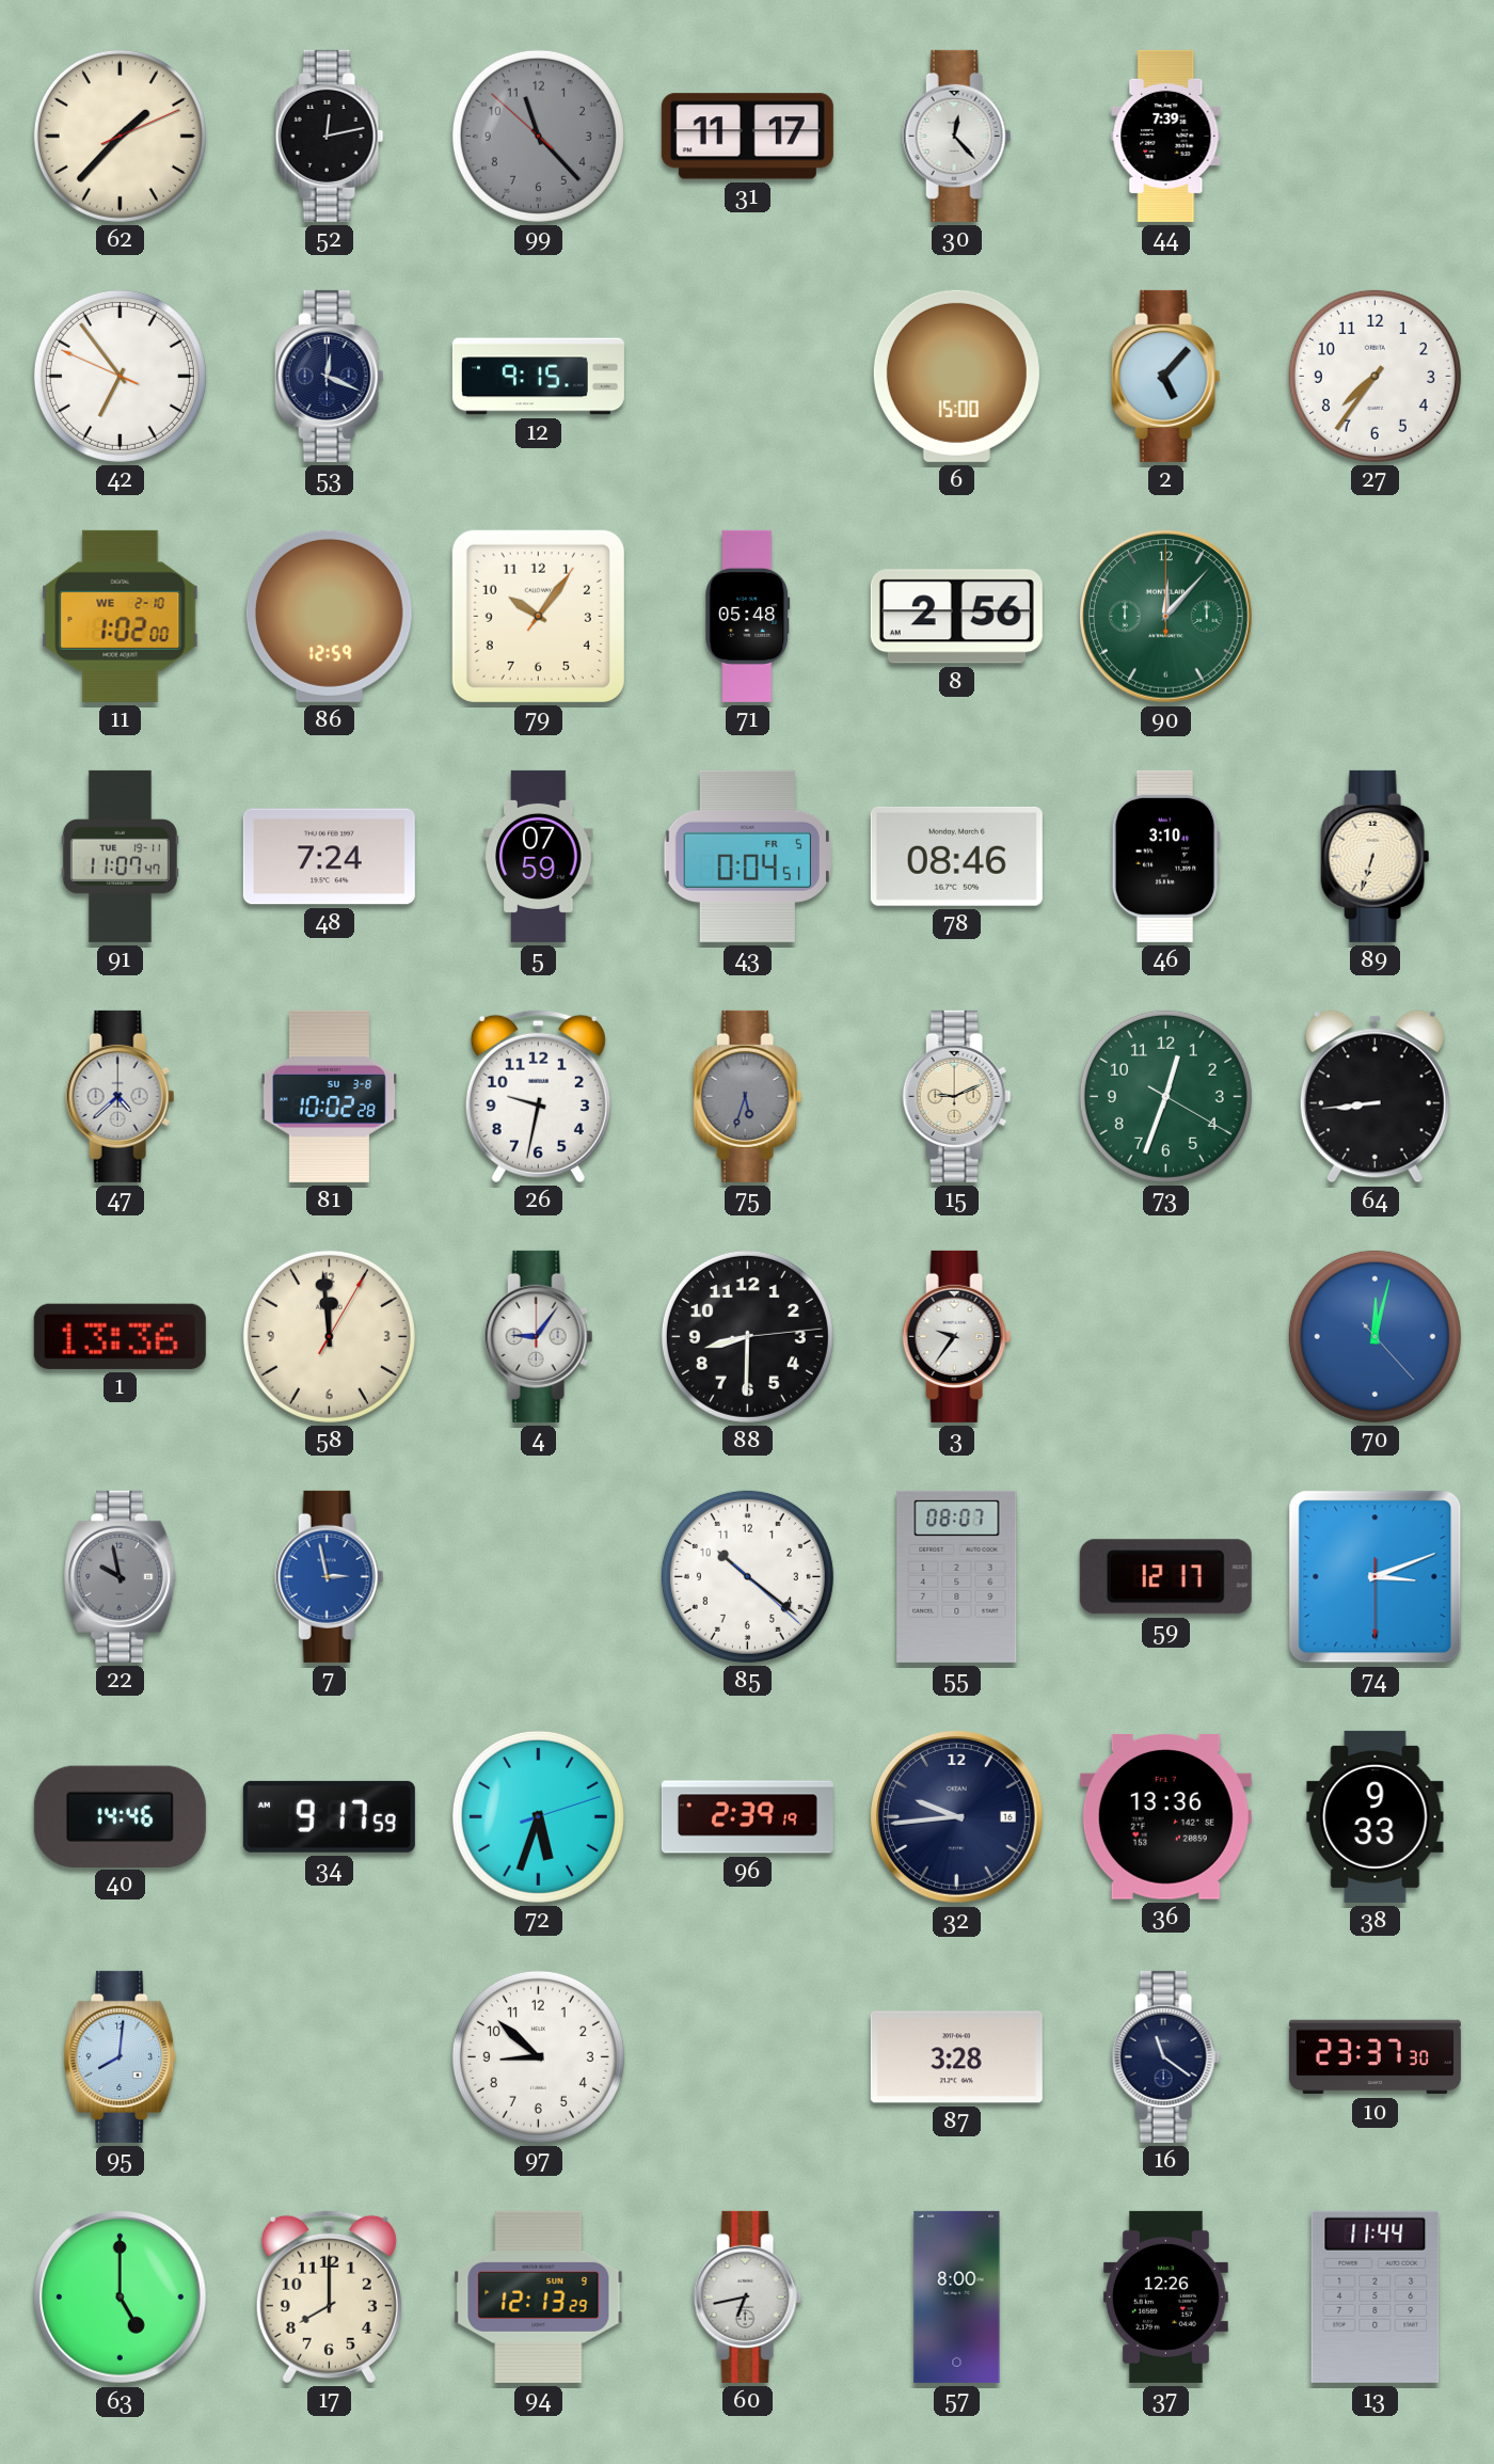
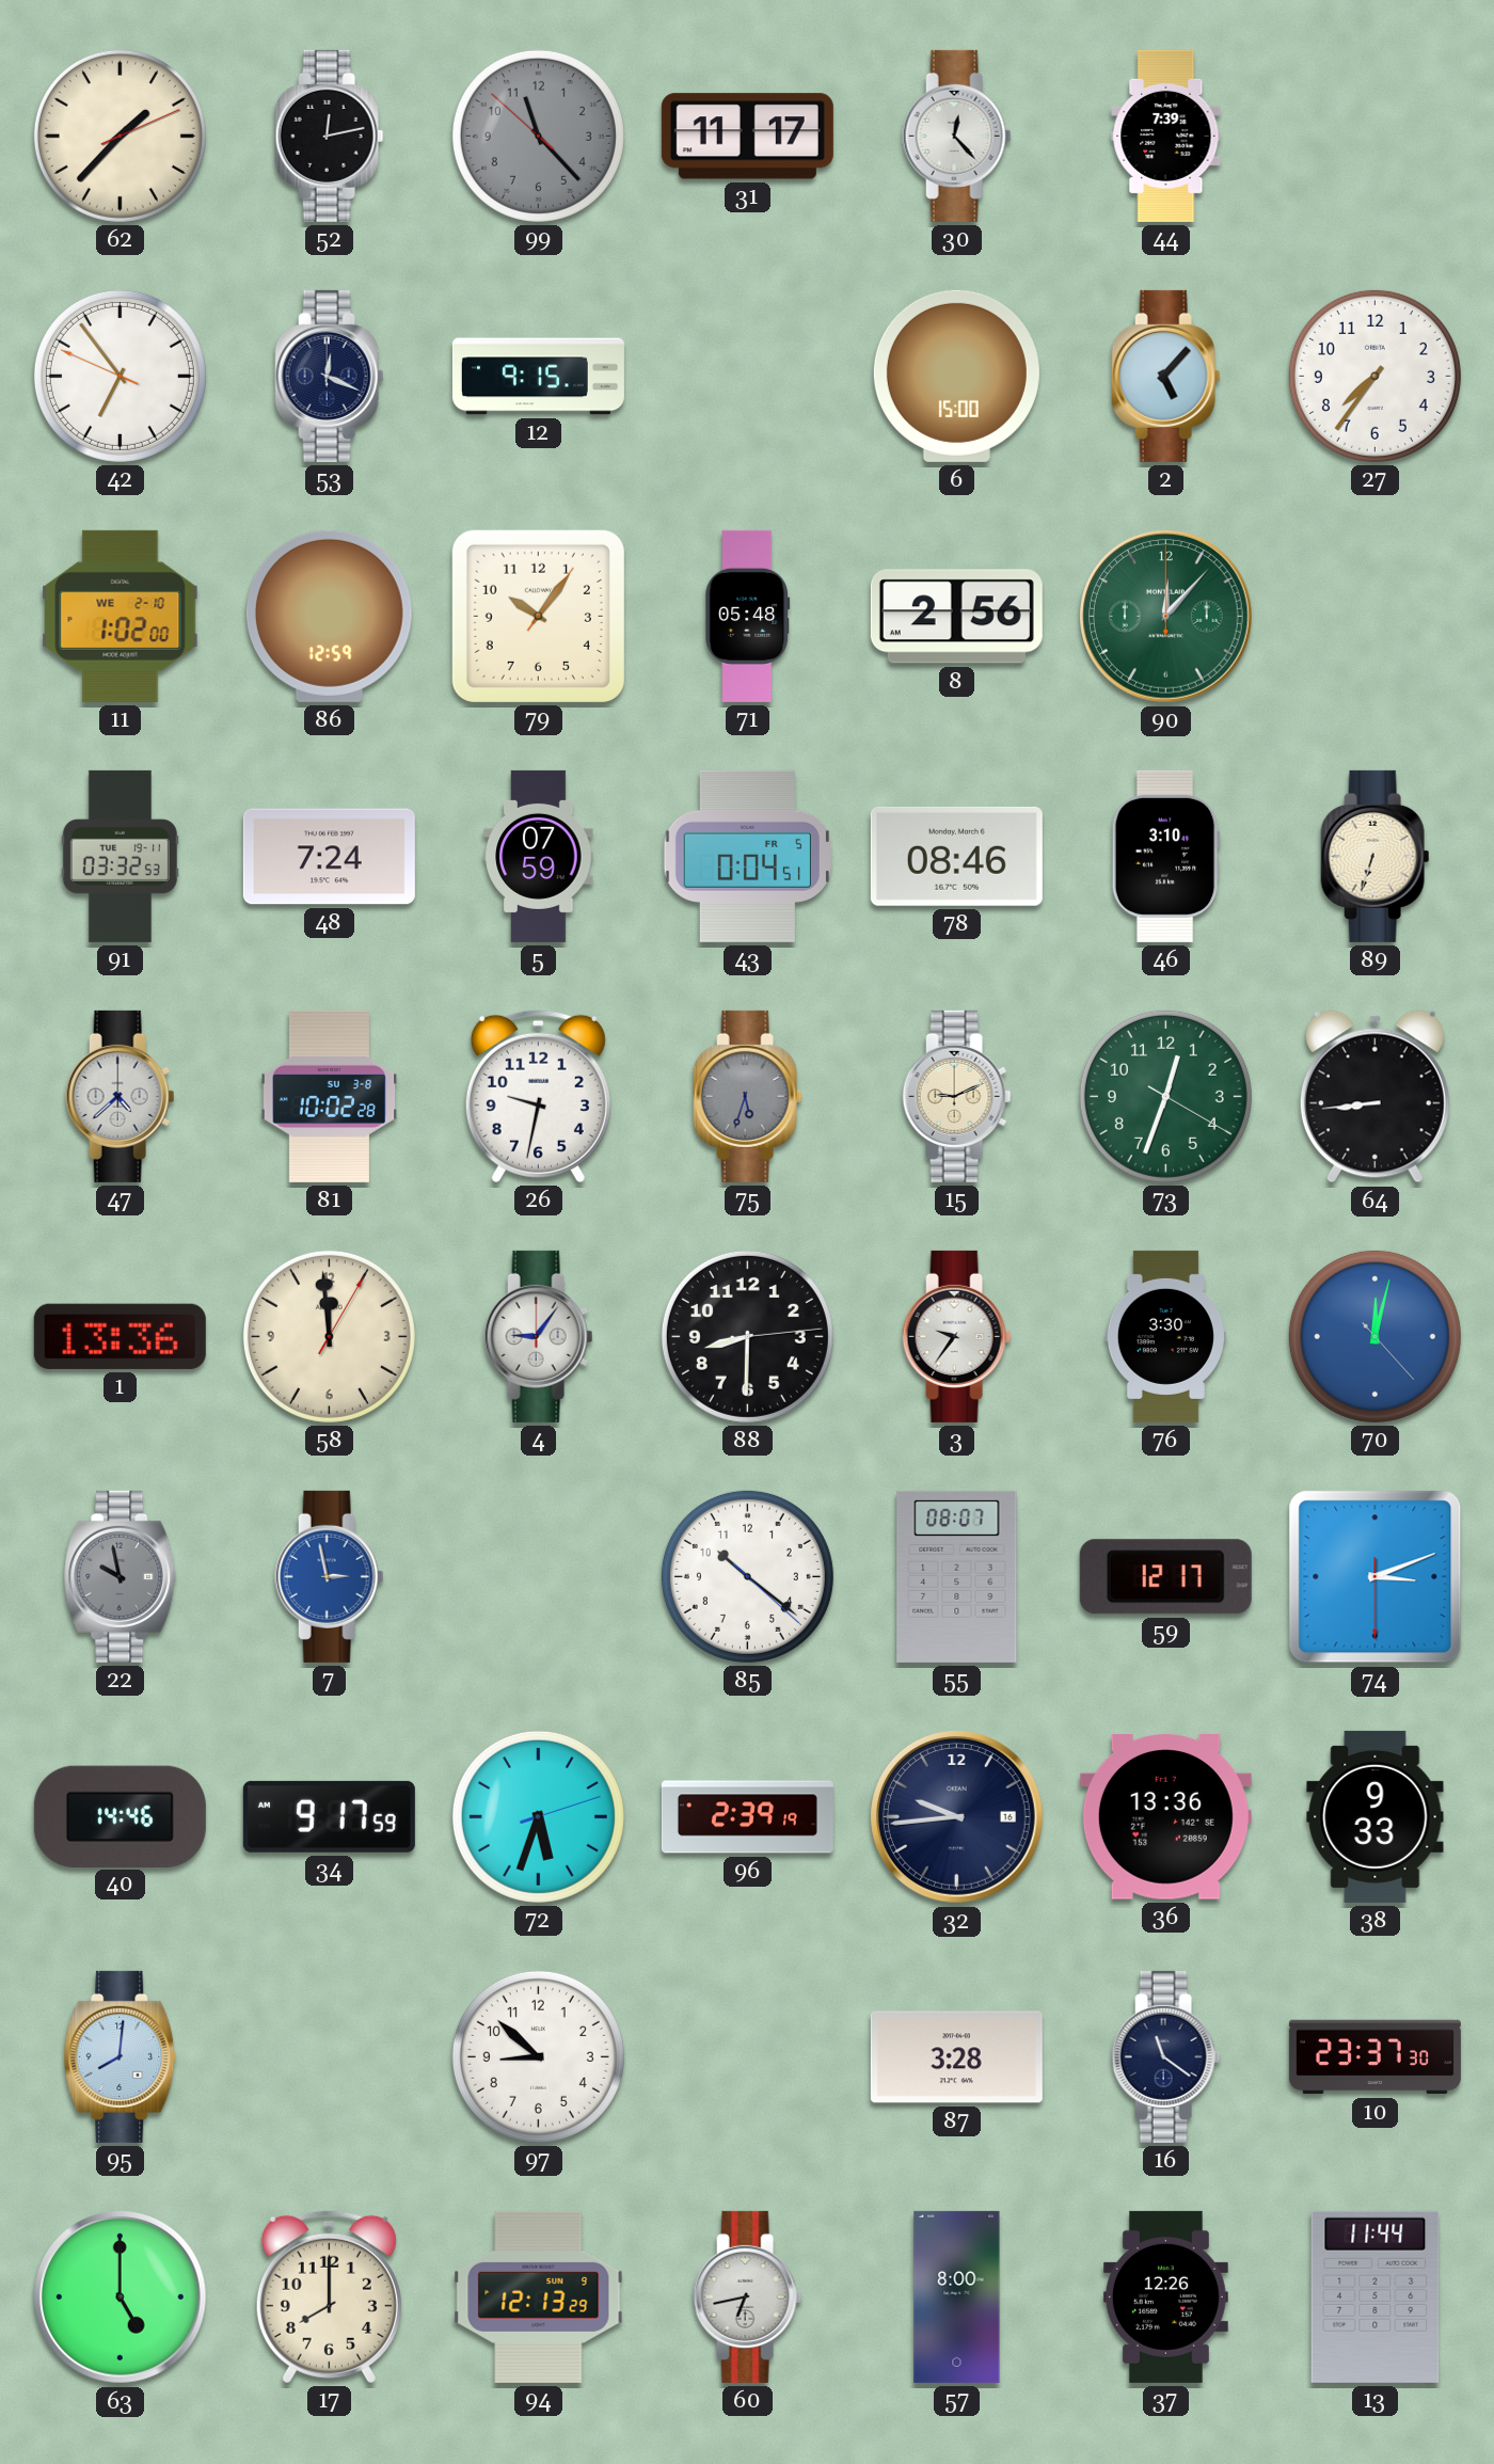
91: 11:07 -> 03:32
76: none -> 3:30
